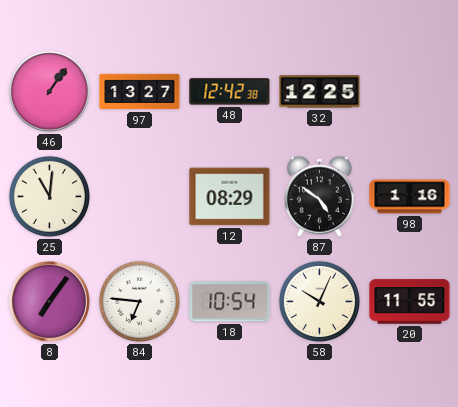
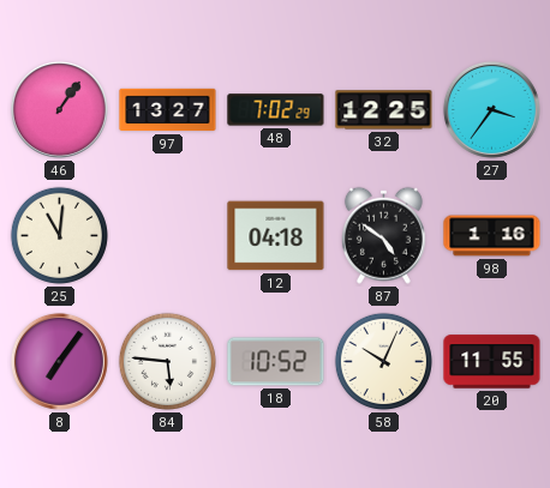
48: 12:42 -> 7:02
27: none -> 3:36
12: 08:29 -> 04:18
84: 6:46 -> 5:46
18: 10:54 -> 10:52
